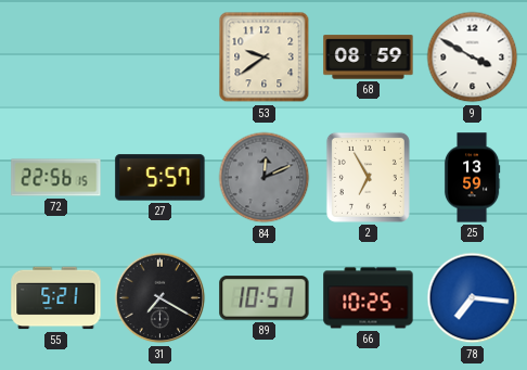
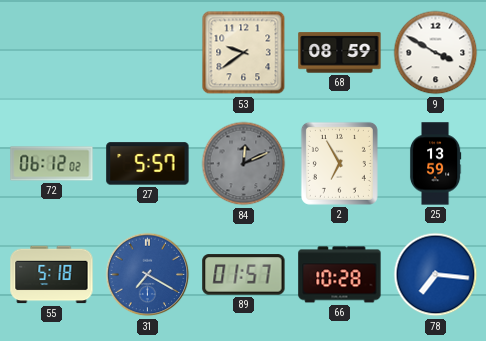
72: 22:56 -> 06:12
55: 5:21 -> 5:18
31 dial: black -> blue
89: 10:57 -> 01:57
66: 10:25 -> 10:28
